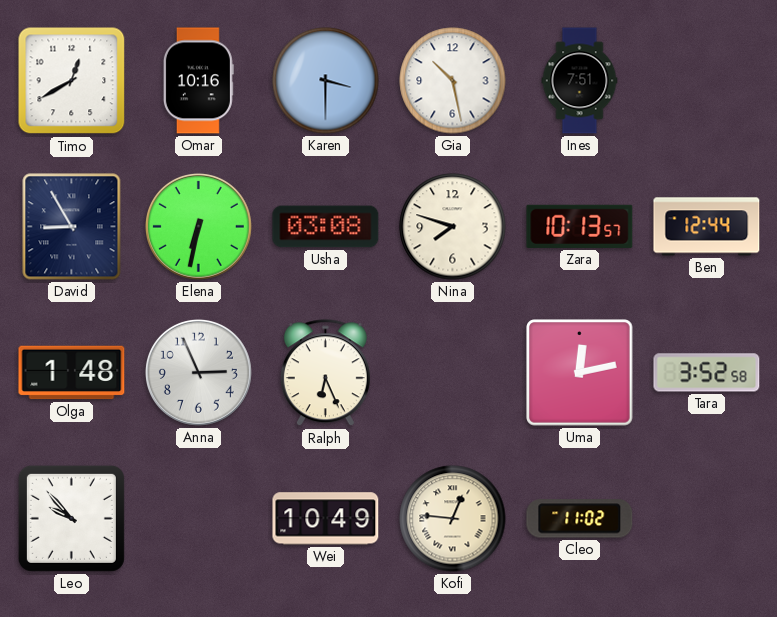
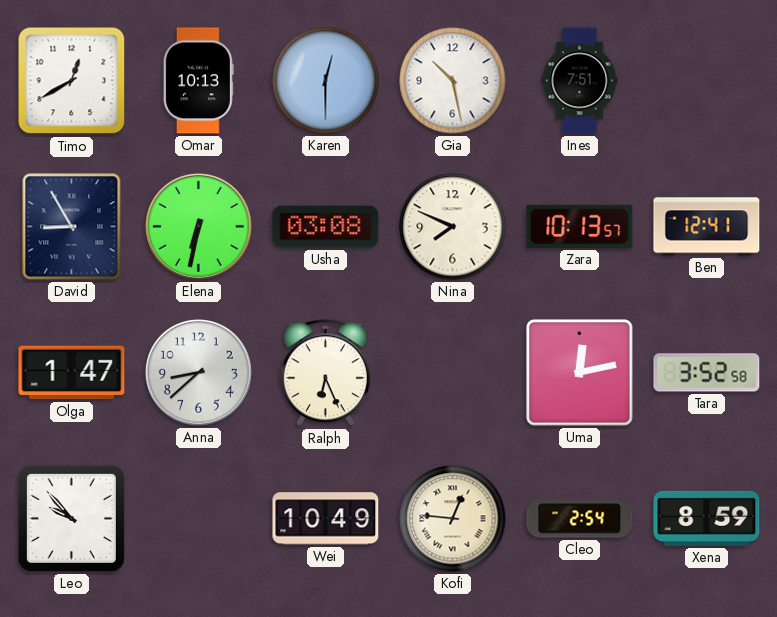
Omar: 10:16 -> 10:13
Karen: 3:30 -> 12:30
Nina: 7:48 -> 7:49
Ben: 12:44 -> 12:41
Olga: 1:48 -> 1:47
Anna: 2:56 -> 8:38
Cleo: 11:02 -> 2:54
Xena: none -> 8:59
